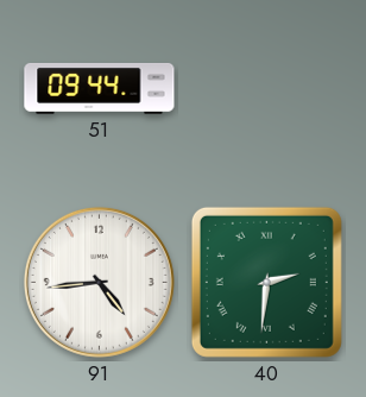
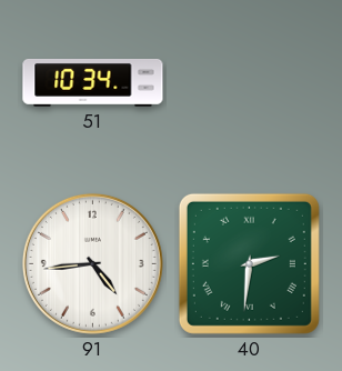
51: 09:44 -> 10:34
